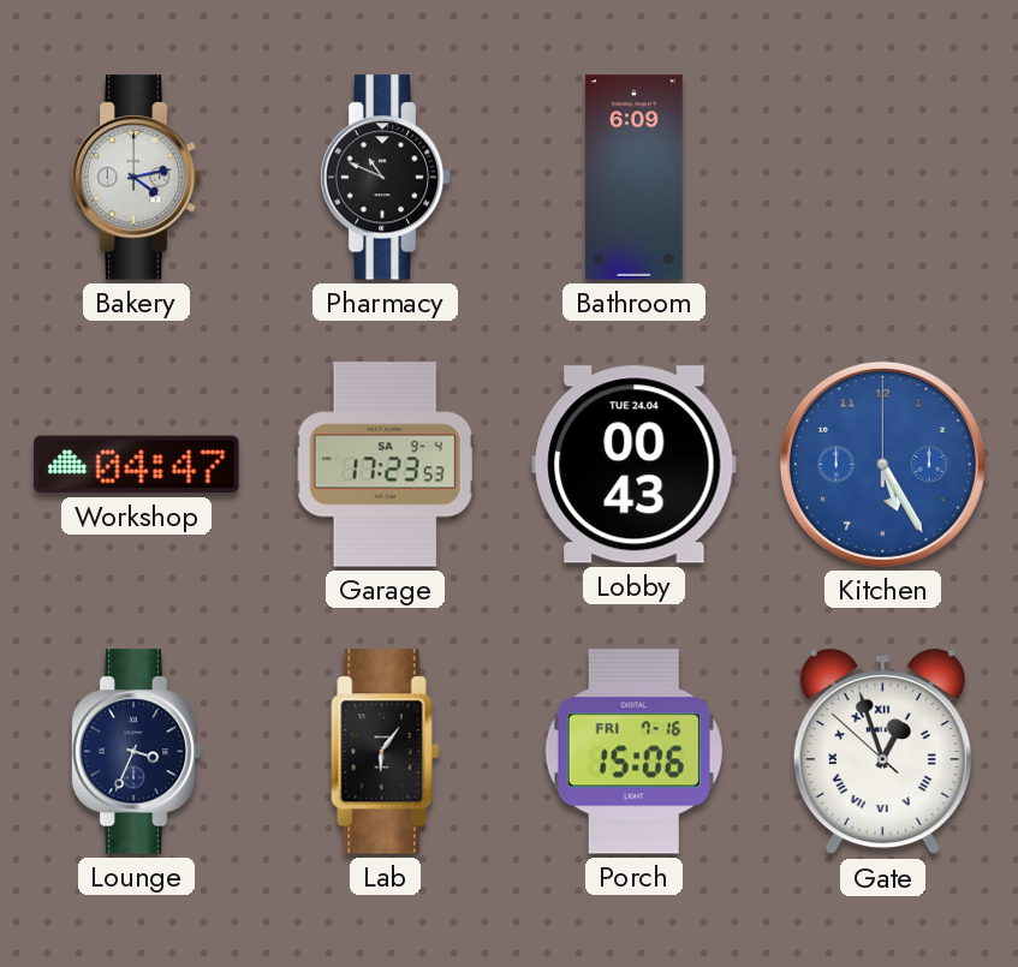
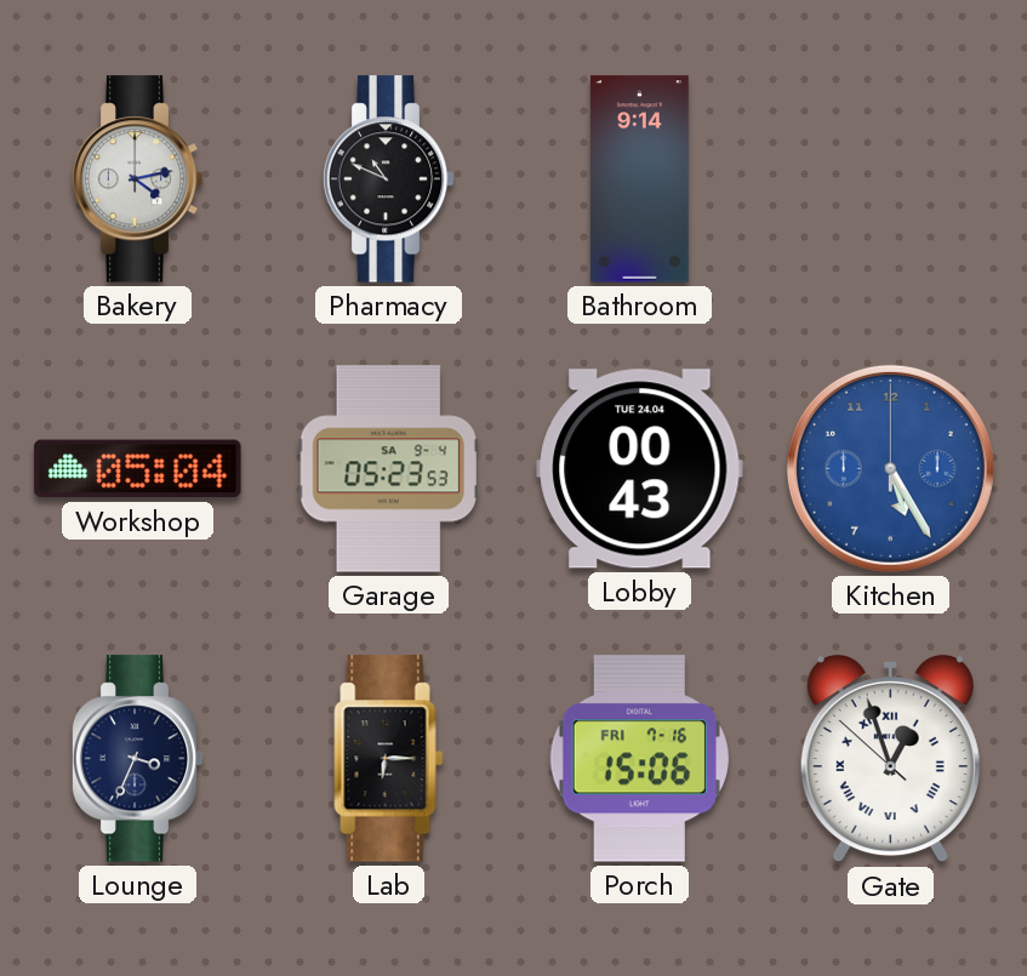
Bathroom: 6:09 -> 9:14
Workshop: 04:47 -> 05:04
Garage: 17:23 -> 05:23
Lab: 6:06 -> 6:15
